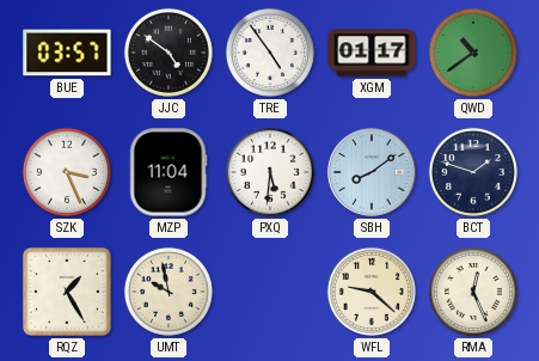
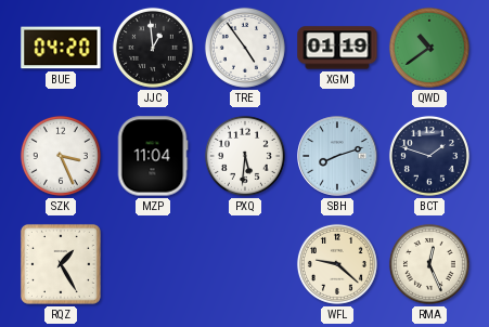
BUE: 03:57 -> 04:20
JJC: 4:51 -> 12:59
XGM: 01:17 -> 01:19
SBH: 8:09 -> 8:12
UMT: 9:58 -> none
